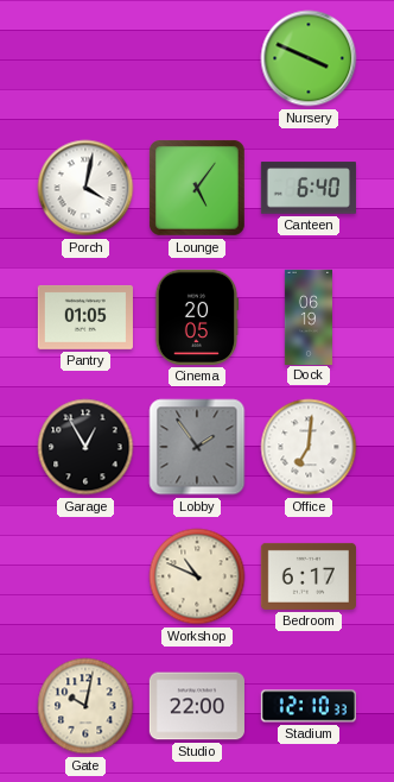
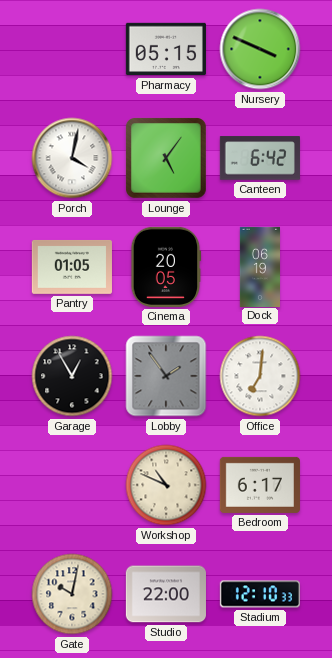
Pharmacy: none -> 05:15
Canteen: 6:40 -> 6:42
